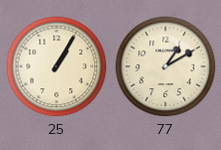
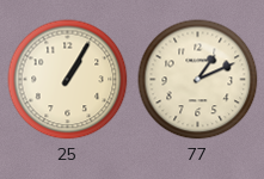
77: 1:10 -> 1:11
